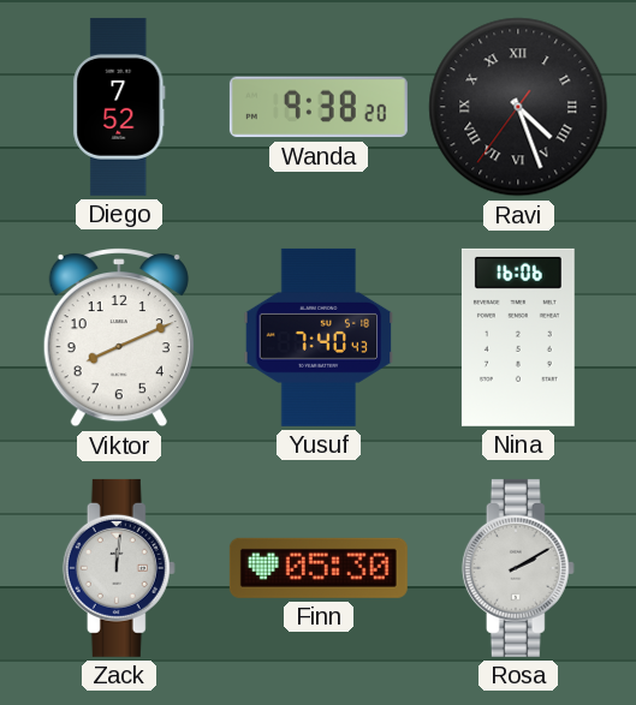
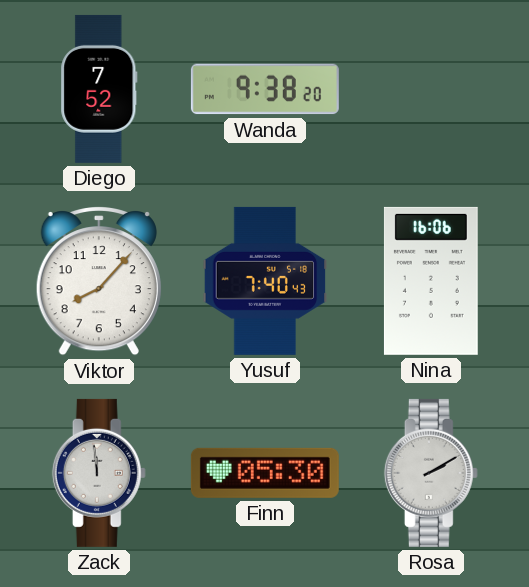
Ravi: 4:26 -> none
Viktor: 8:11 -> 8:07
Zack: 12:01 -> 11:59
